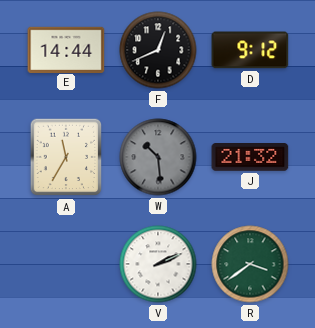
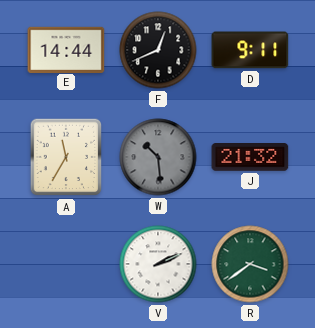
D: 9:12 -> 9:11
